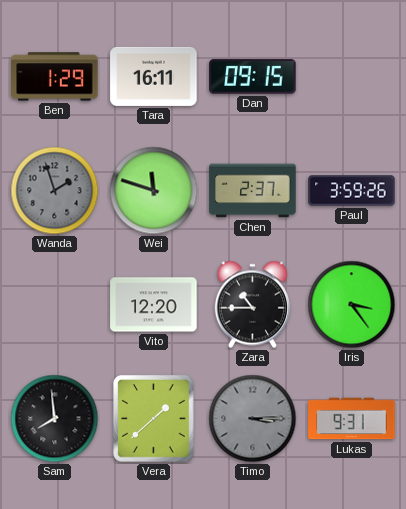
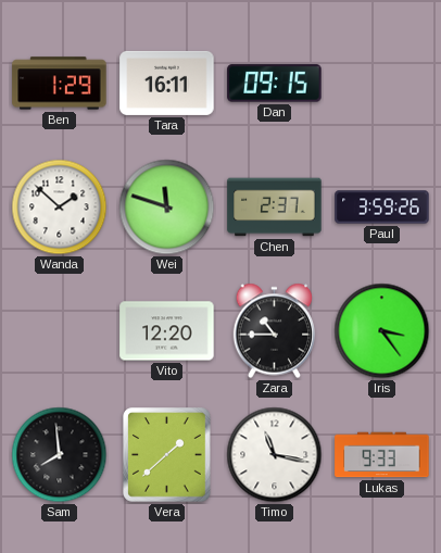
Wanda: 1:57 -> 1:52
Wanda dial: grey -> white
Timo: 3:15 -> 11:17
Timo dial: grey -> white
Lukas: 9:31 -> 9:33
